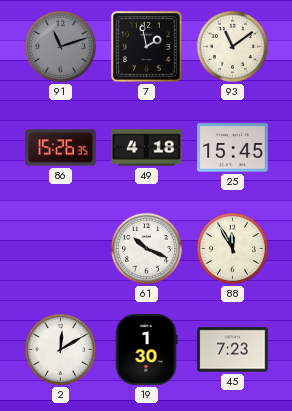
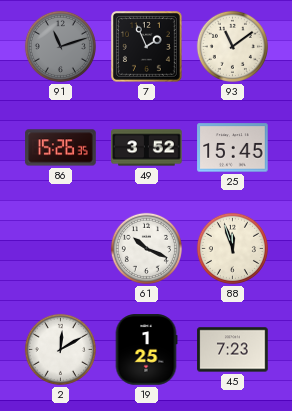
7: 1:58 -> 1:56
49: 4:18 -> 3:52
88: 11:55 -> 11:57
19: 1:30 -> 1:25
